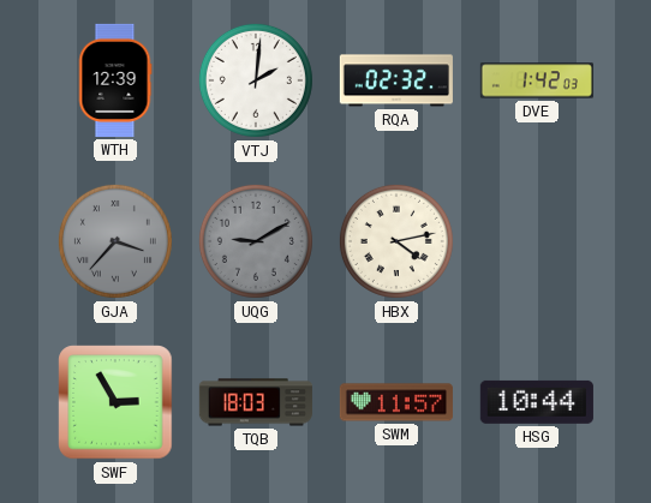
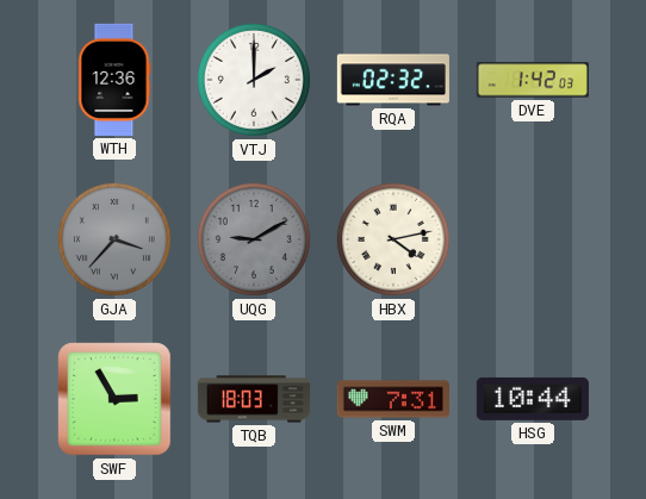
WTH: 12:39 -> 12:36
VTJ: 2:01 -> 2:00
SWM: 11:57 -> 7:31
